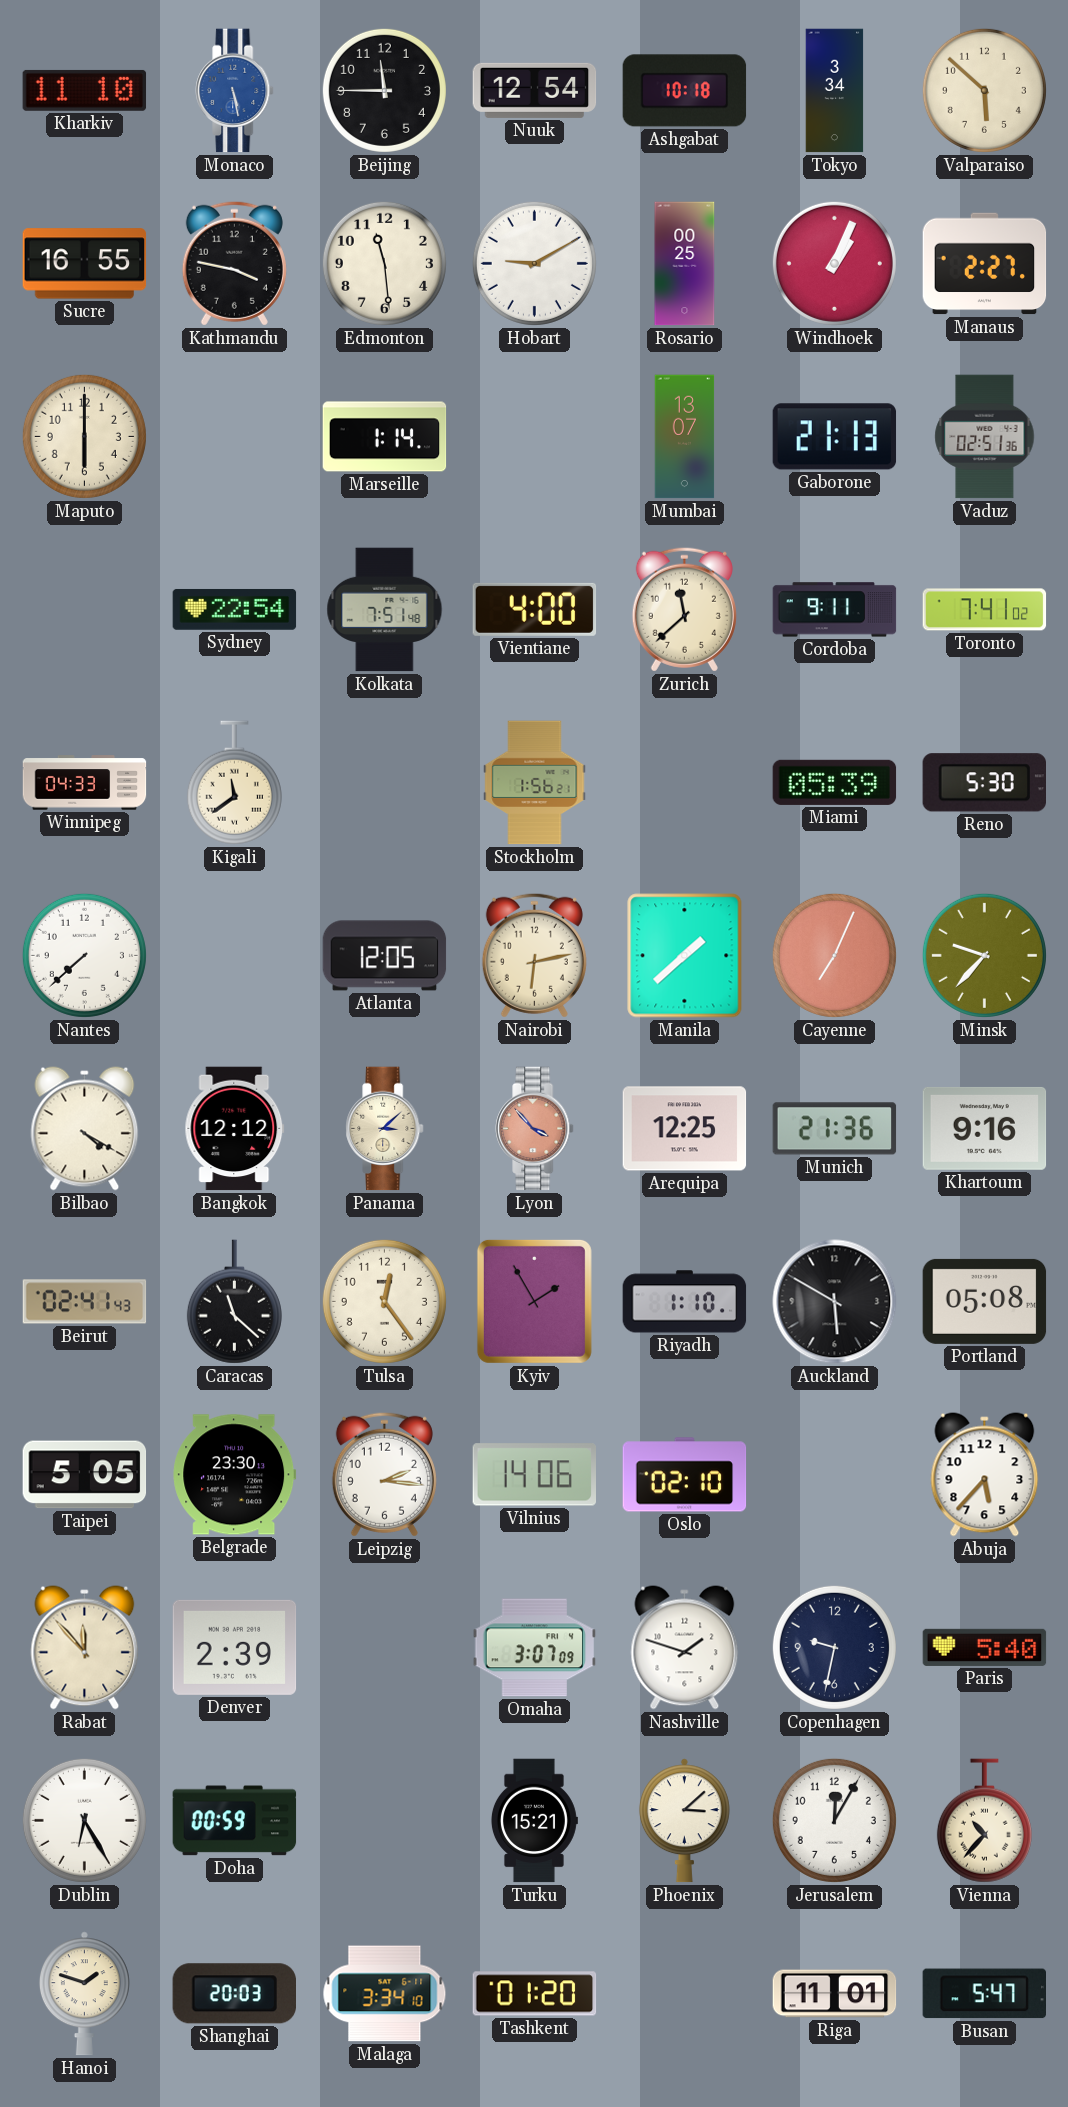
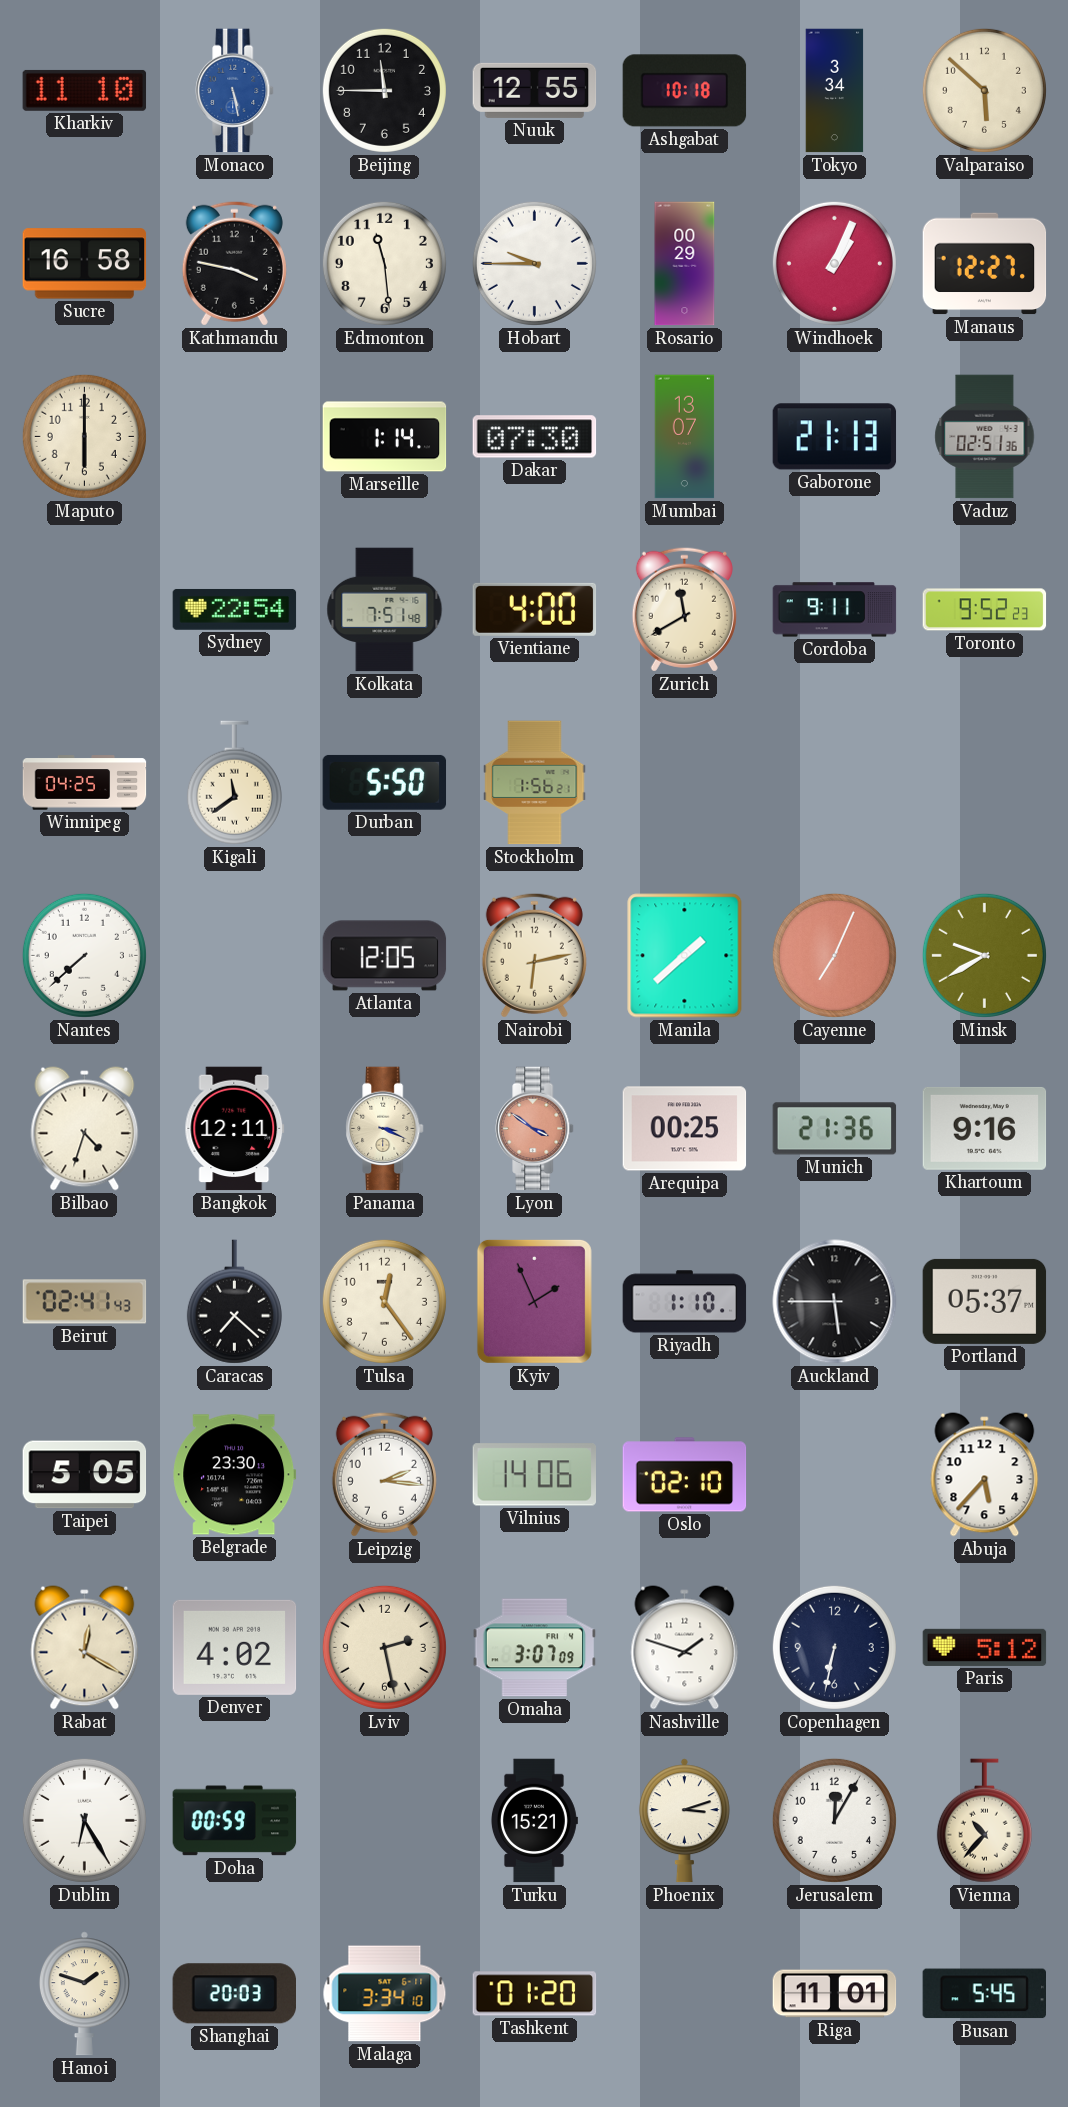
Nuuk: 12:54 -> 12:55
Sucre: 16:55 -> 16:58
Hobart: 9:10 -> 9:45
Rosario: 00:25 -> 00:29
Manaus: 2:27 -> 12:27
Dakar: none -> 07:30
Zurich: 11:38 -> 11:40
Toronto: 7:41 -> 9:52
Winnipeg: 04:33 -> 04:25
Durban: none -> 5:50
Miami: 05:39 -> none
Reno: 5:30 -> none
Minsk: 9:37 -> 9:40
Bilbao: 4:20 -> 4:33
Bangkok: 12:12 -> 12:11
Panama: 3:08 -> 3:19
Lyon: 3:53 -> 3:51
Arequipa: 12:25 -> 00:25
Caracas: 11:22 -> 7:22
Kyiv: 1:55 -> 1:56
Auckland: 5:50 -> 5:45
Portland: 05:08 -> 05:37
Rabat: 11:53 -> 12:20
Denver: 2:39 -> 4:02
Lviv: none -> 2:28
Copenhagen: 9:32 -> 6:32
Paris: 5:40 -> 5:12
Phoenix: 3:08 -> 3:12
Busan: 5:47 -> 5:45
